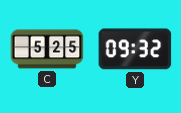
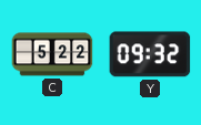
C: 5:25 -> 5:22
